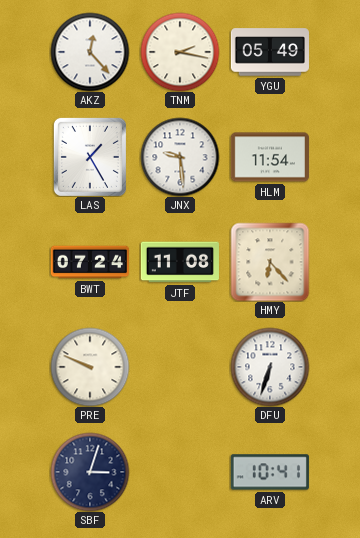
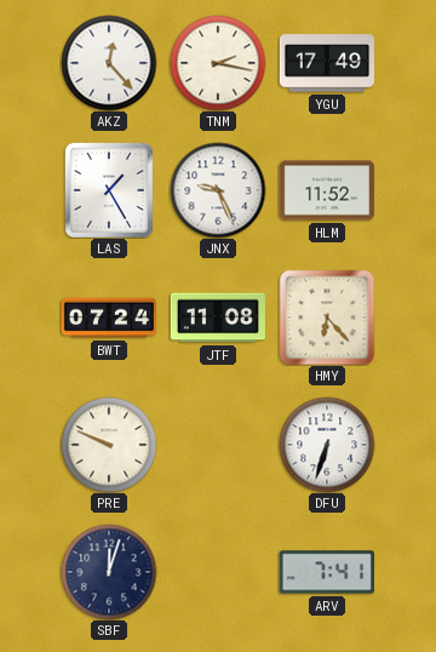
YGU: 05:49 -> 17:49
JNX: 9:29 -> 9:26
HLM: 11:54 -> 11:52
SBF: 3:03 -> 12:03
ARV: 10:41 -> 7:41
